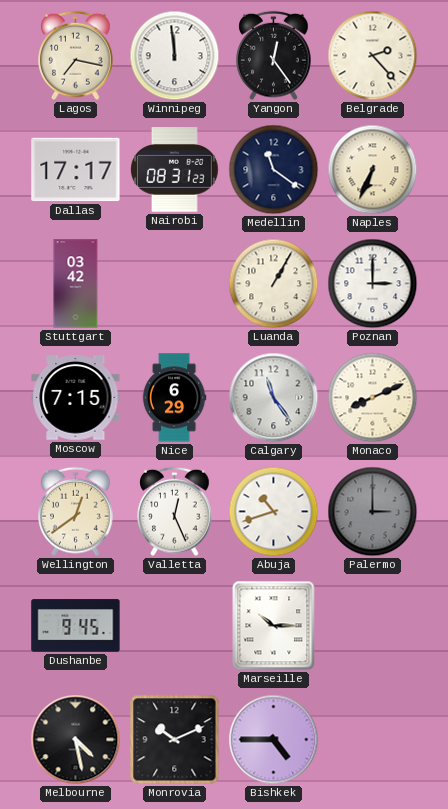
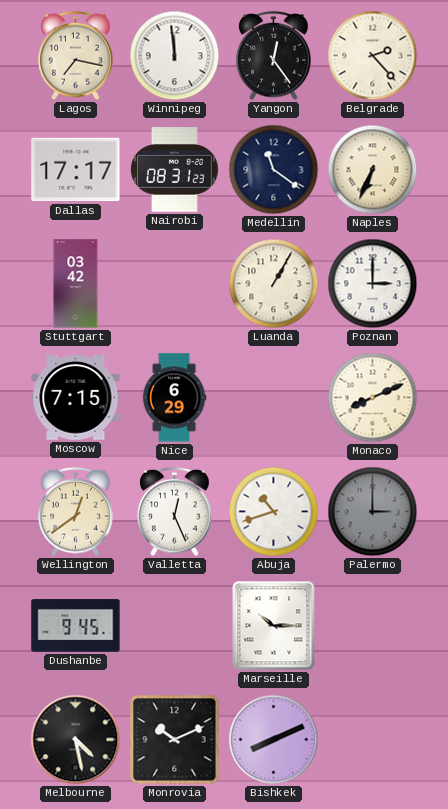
Calgary: 11:24 -> none
Bishkek: 4:45 -> 8:11
